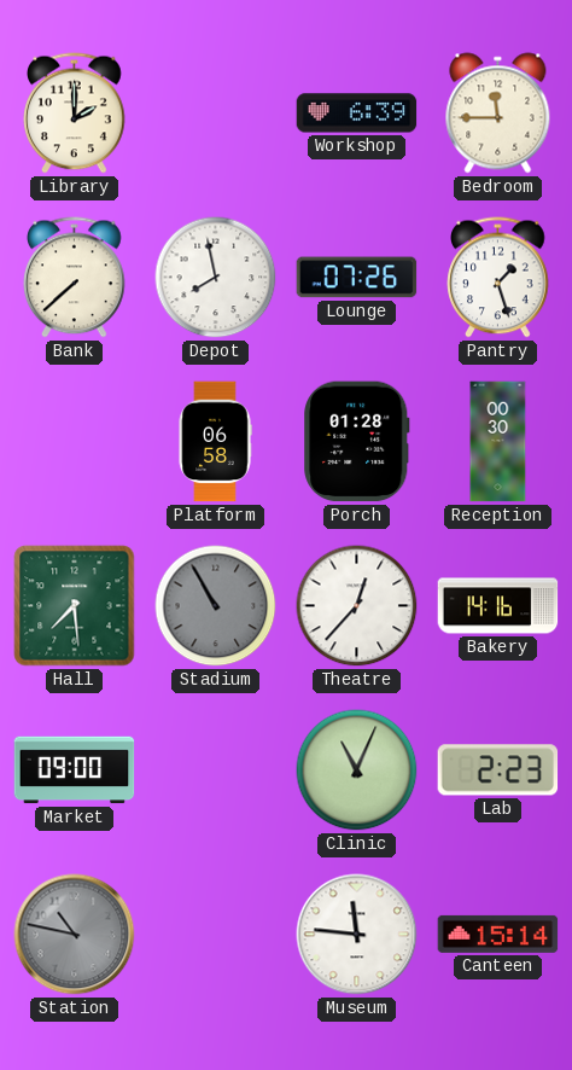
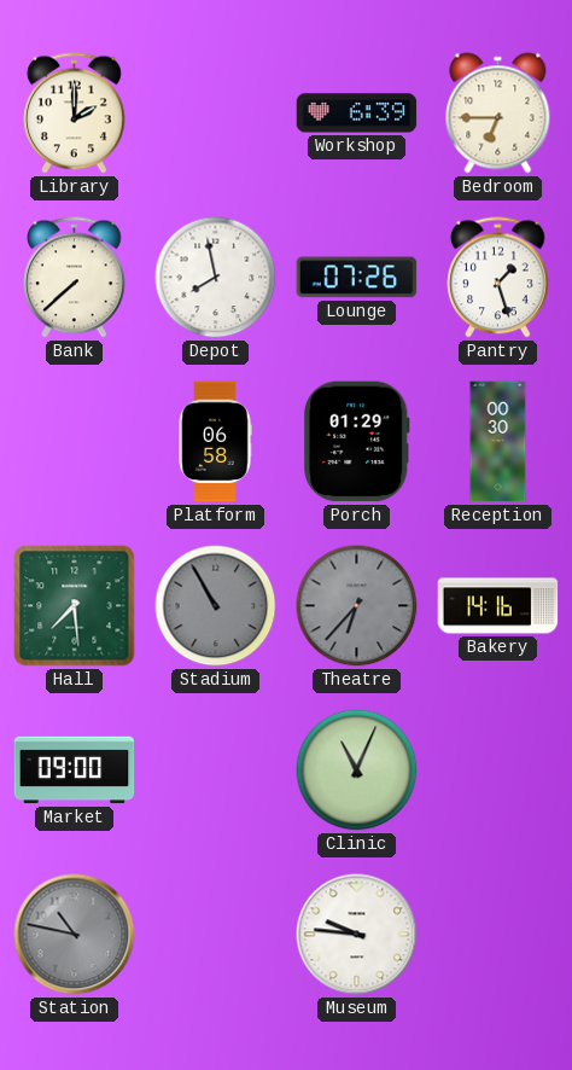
Bedroom: 11:45 -> 6:45
Porch: 01:28 -> 01:29
Theatre: 12:37 -> 6:37
Theatre dial: white -> grey
Lab: 2:23 -> none
Museum: 11:46 -> 9:46
Canteen: 15:14 -> none
